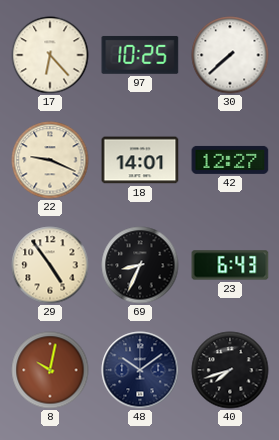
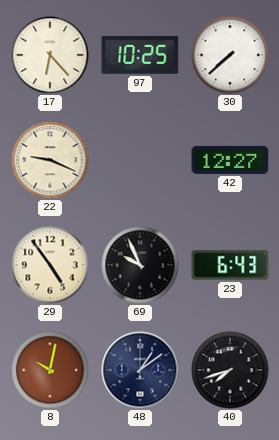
18: 14:01 -> none
69: 8:34 -> 9:56
48: 10:09 -> 1:09
